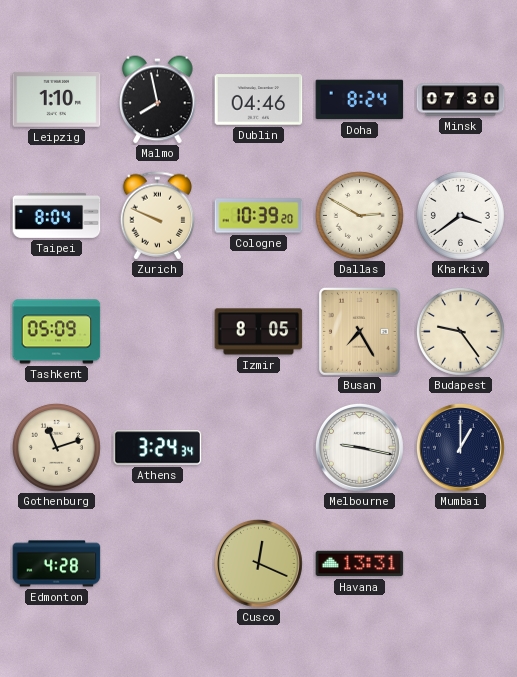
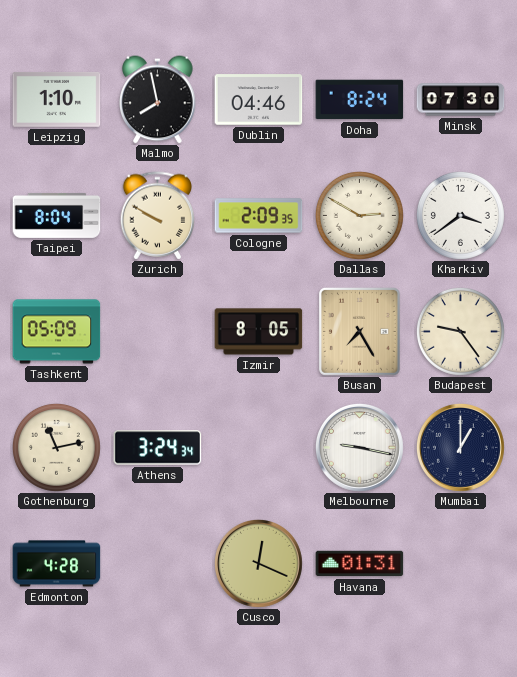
Zurich: 9:49 -> 9:50
Cologne: 10:39 -> 2:09
Gothenburg: 11:12 -> 11:13
Havana: 13:31 -> 01:31
